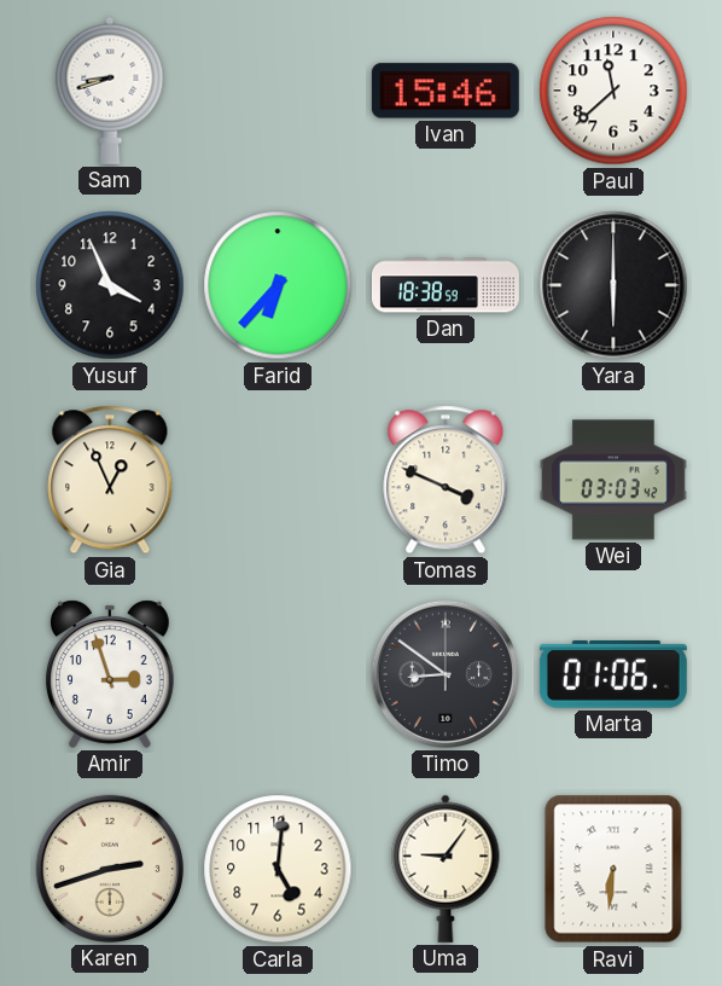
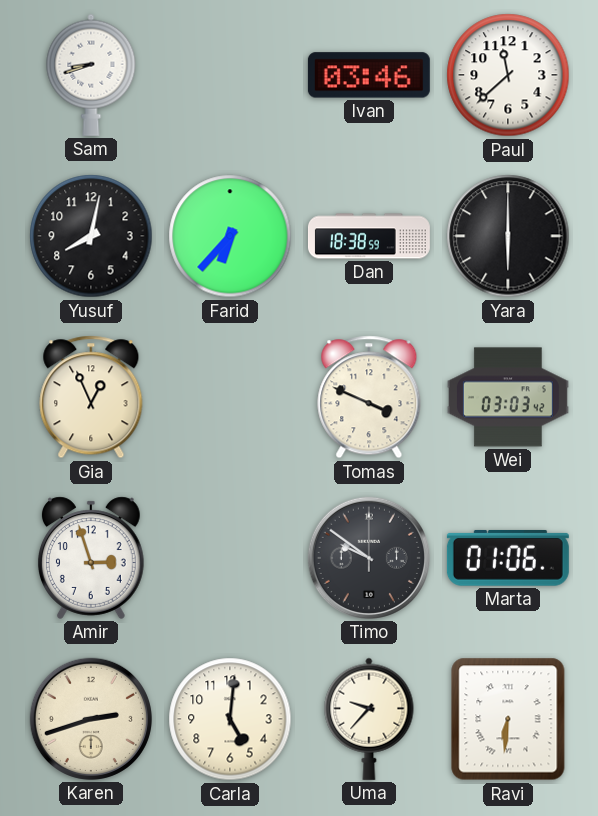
Ivan: 15:46 -> 03:46
Yusuf: 3:56 -> 8:02
Timo: 8:51 -> 9:51
Uma: 9:06 -> 9:37
